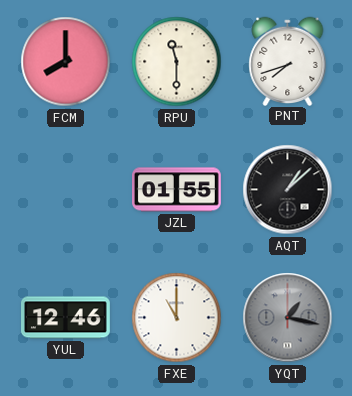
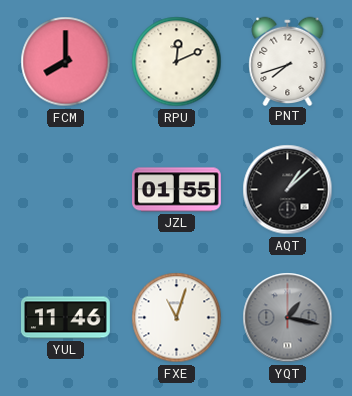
RPU: 11:30 -> 12:11
YUL: 12:46 -> 11:46
FXE: 11:00 -> 11:03
